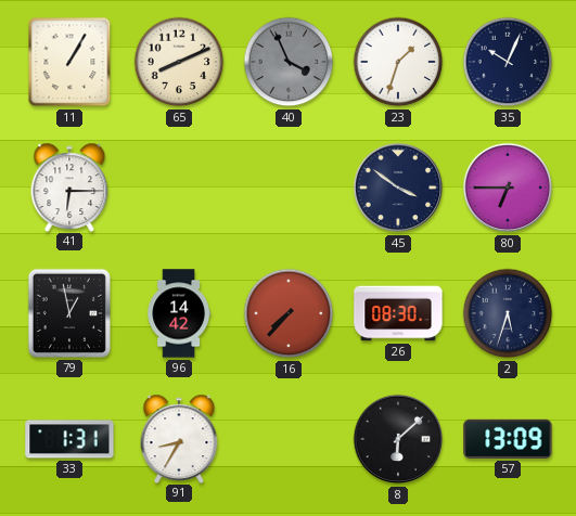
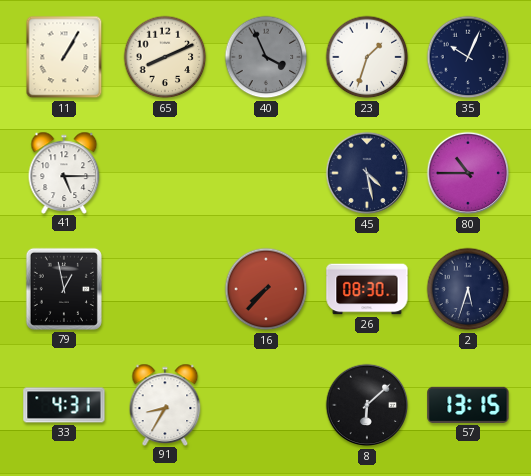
41: 6:15 -> 5:15
45: 3:51 -> 4:28
80: 6:45 -> 10:45
96: 14:42 -> none
33: 1:31 -> 4:31
57: 13:09 -> 13:15
